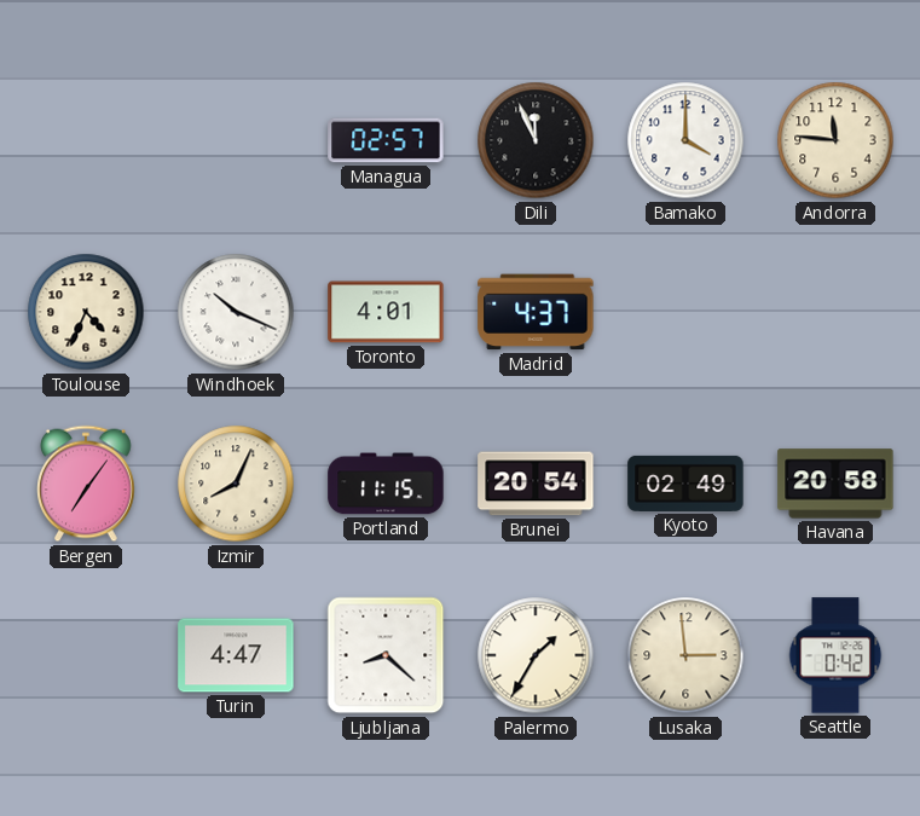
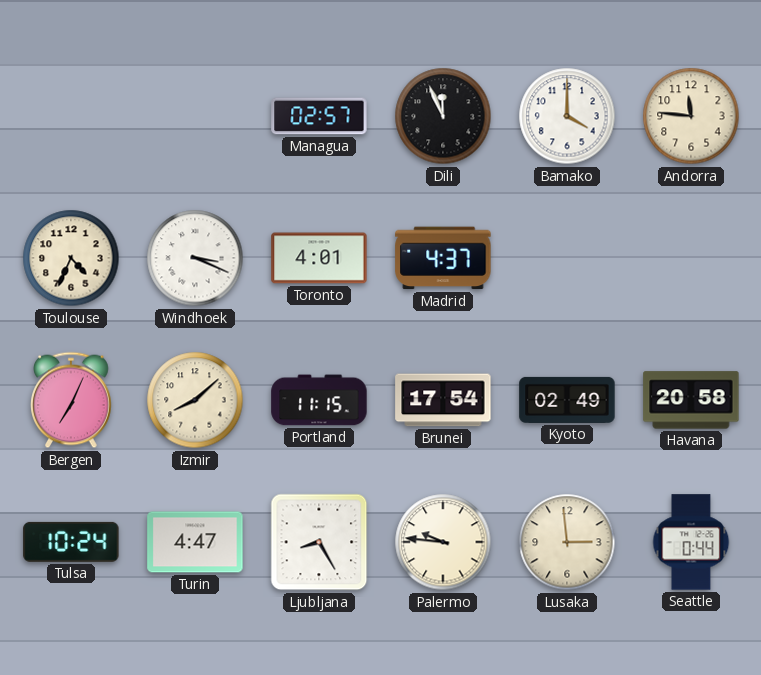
Windhoek: 10:19 -> 3:19
Bergen: 7:06 -> 7:04
Izmir: 8:04 -> 8:08
Brunei: 20:54 -> 17:54
Tulsa: none -> 10:24
Ljubljana: 8:22 -> 8:25
Palermo: 1:35 -> 9:46
Seattle: 0:42 -> 0:44
